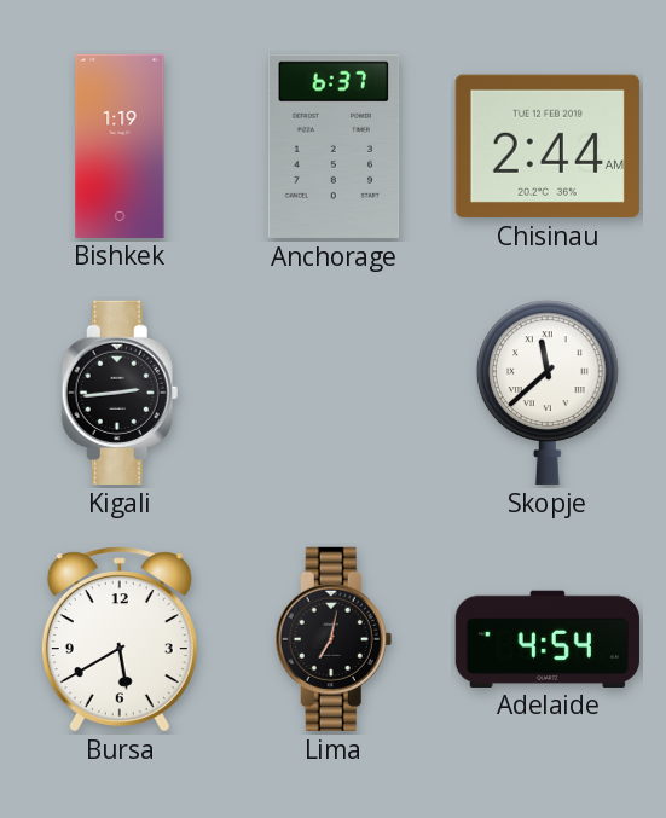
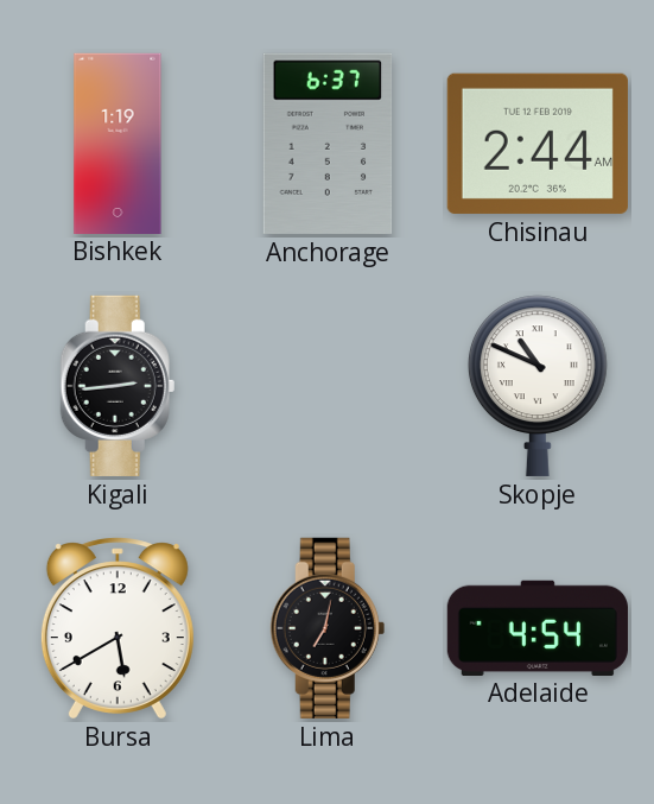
Skopje: 11:38 -> 10:49
